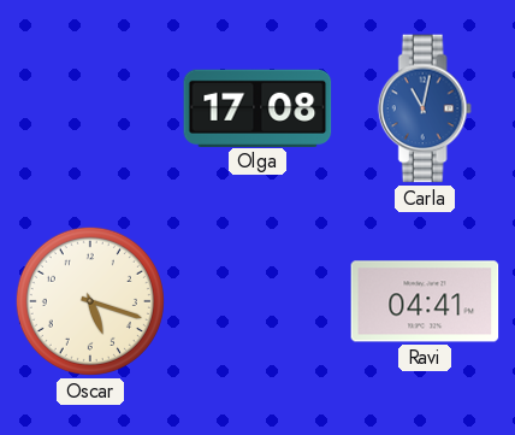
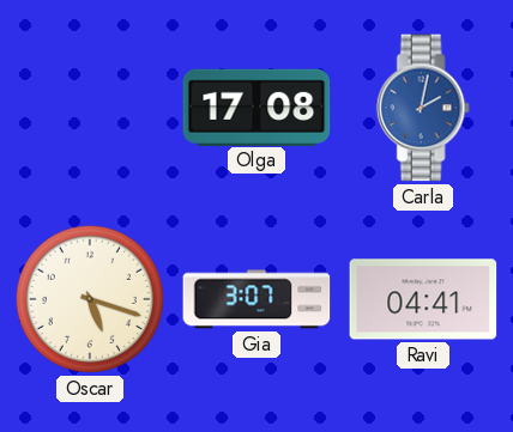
Carla: 11:02 -> 2:02
Gia: none -> 3:07
